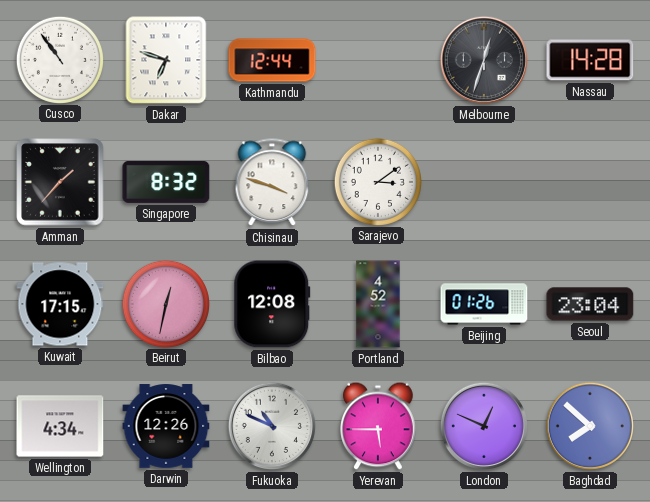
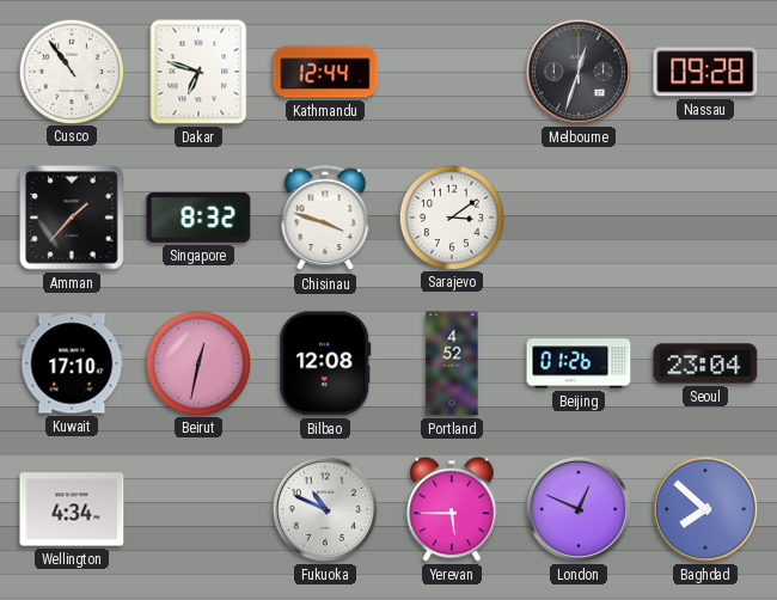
Nassau: 14:28 -> 09:28
Kuwait: 17:15 -> 17:10
Darwin: 12:26 -> none
